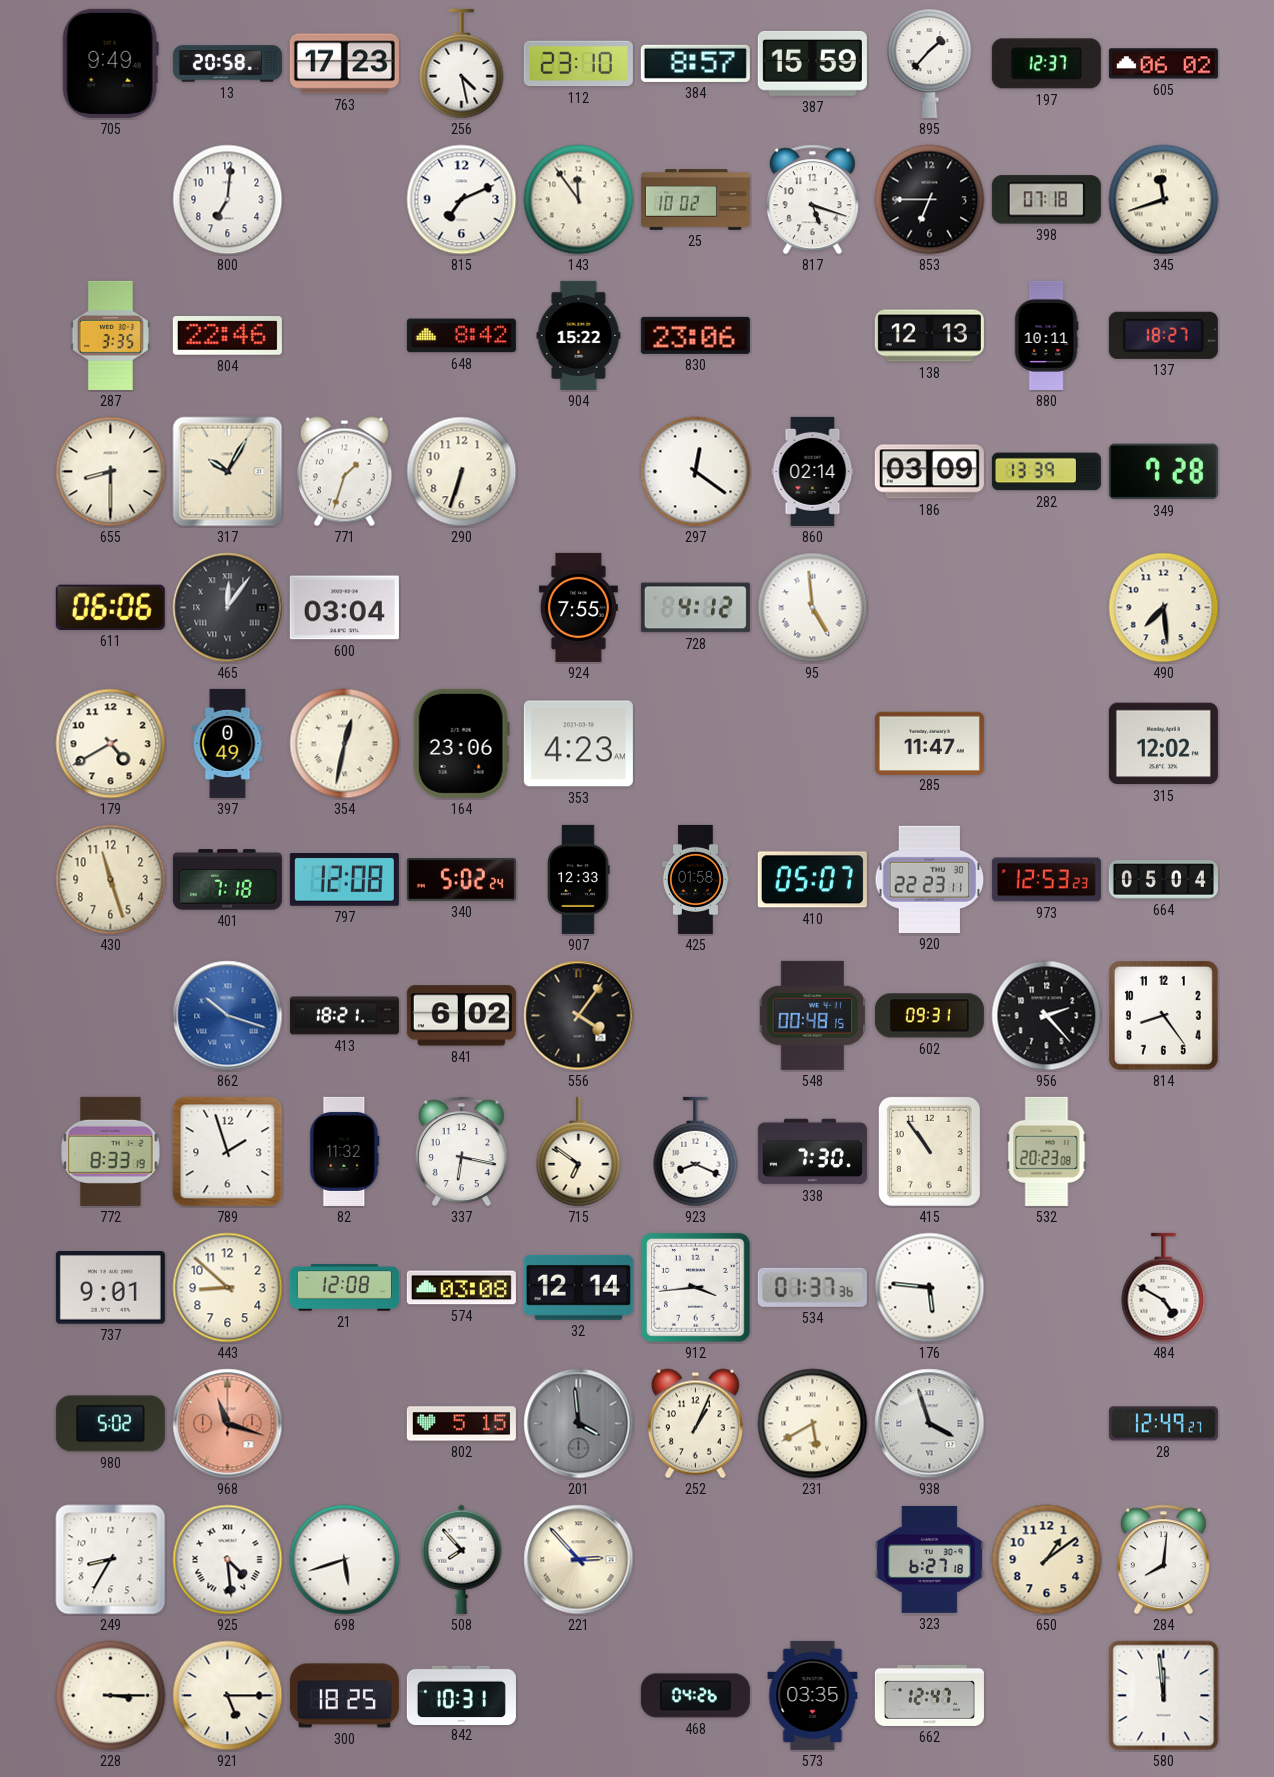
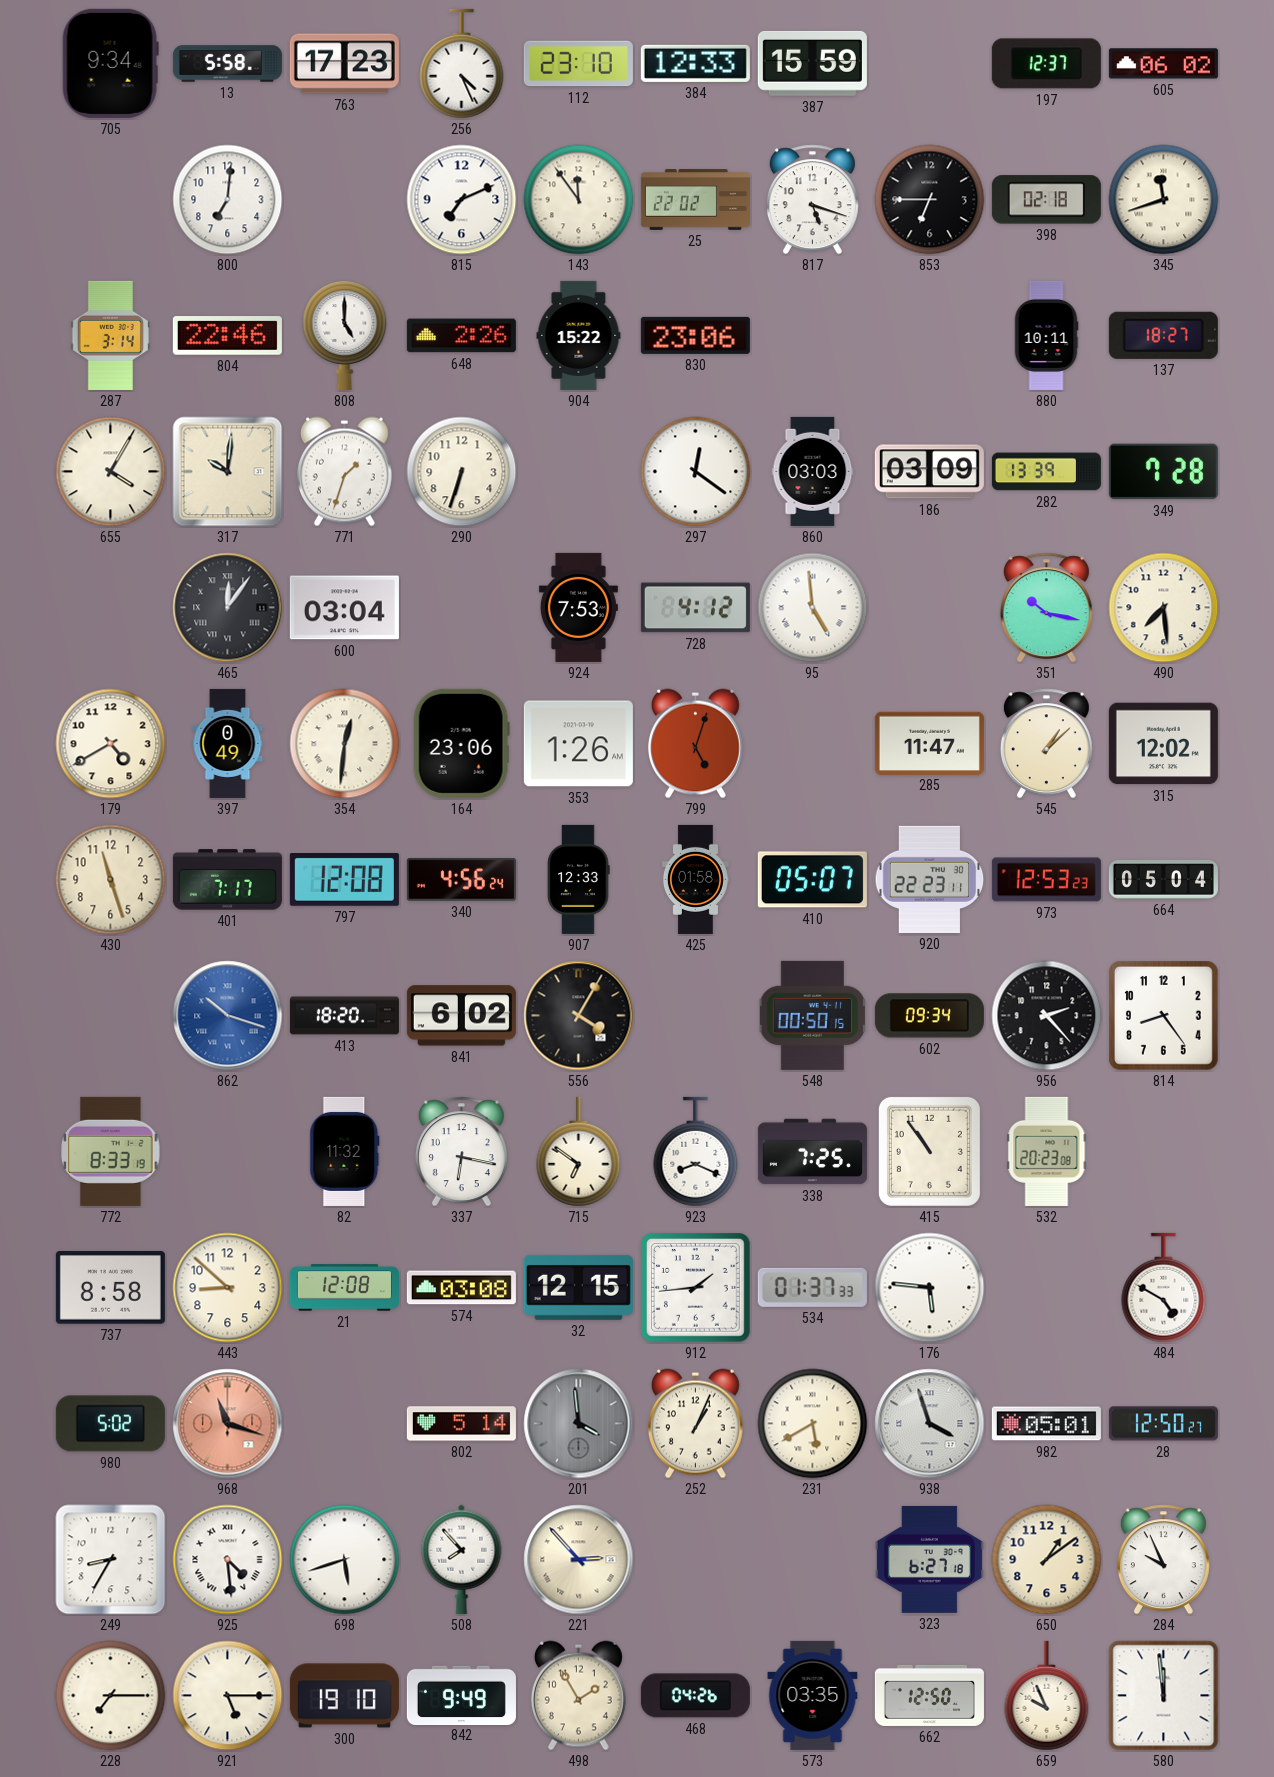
705: 9:49 -> 9:34
13: 20:58 -> 5:58
256: 4:28 -> 4:26
384: 8:57 -> 12:33
895: 1:37 -> none
25: 10:02 -> 22:02
398: 07:18 -> 02:18
287: 3:35 -> 3:14
808: none -> 5:00
648: 8:42 -> 2:26
138: 12:13 -> none
655: 8:30 -> 4:05
317: 10:05 -> 10:01
860: 02:14 -> 03:03
611: 06:06 -> none
924: 7:55 -> 7:53
351: none -> 10:17
354: 12:32 -> 12:31
353: 4:23 -> 1:26
799: none -> 5:03
545: none -> 1:08
401: 7:18 -> 7:17
340: 5:02 -> 4:56
413: 18:21 -> 18:20
556: 4:06 -> 4:05
548: 00:48 -> 00:50
602: 09:31 -> 09:34
789: 1:57 -> none
338: 7:30 -> 7:25
737: 9:01 -> 8:58
32: 12:14 -> 12:15
912: 3:44 -> 1:44
534: 01:37:36 -> 01:37:33
802: 5:15 -> 5:14
982: none -> 05:01
28: 12:49 -> 12:50
284: 8:01 -> 9:56
228: 3:15 -> 7:15
300: 18:25 -> 19:10
842: 10:31 -> 9:49
498: none -> 1:55
662: 12:47 -> 12:50
659: none -> 9:56
